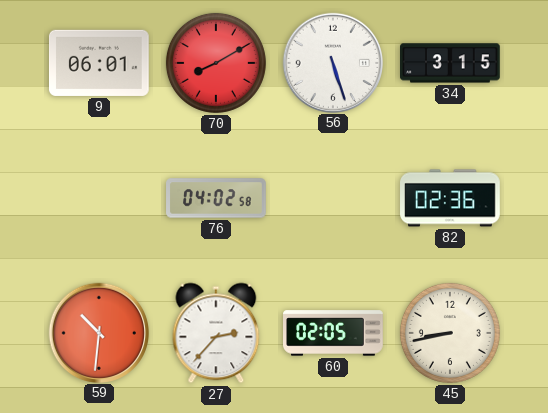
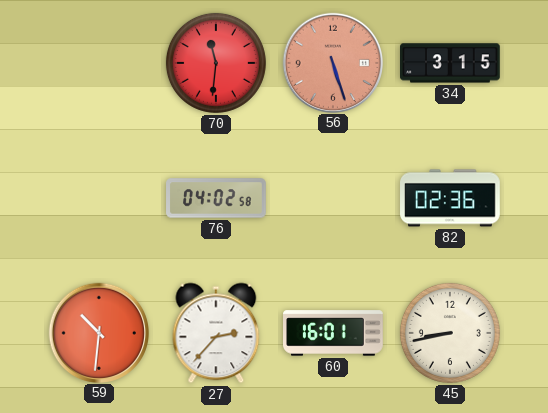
9: 06:01 -> none
70: 8:10 -> 11:31
56 dial: white -> salmon
60: 02:05 -> 16:01
